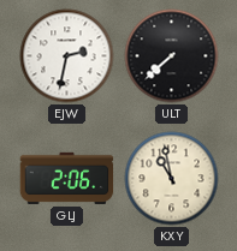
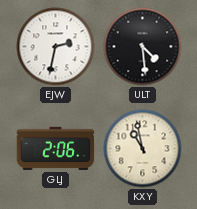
ULT: 7:38 -> 4:29
